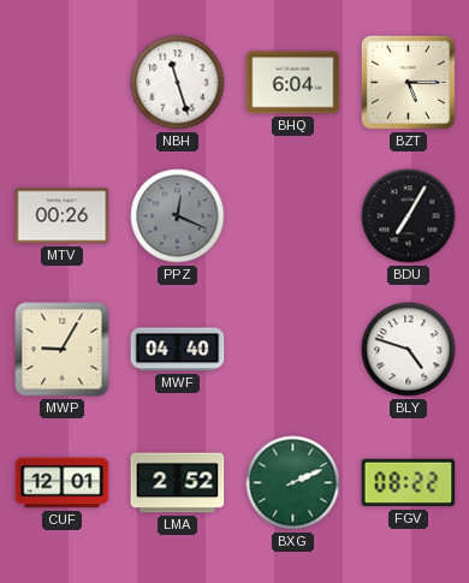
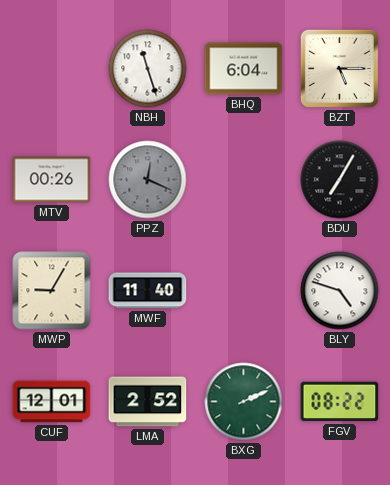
MWF: 04:40 -> 11:40
